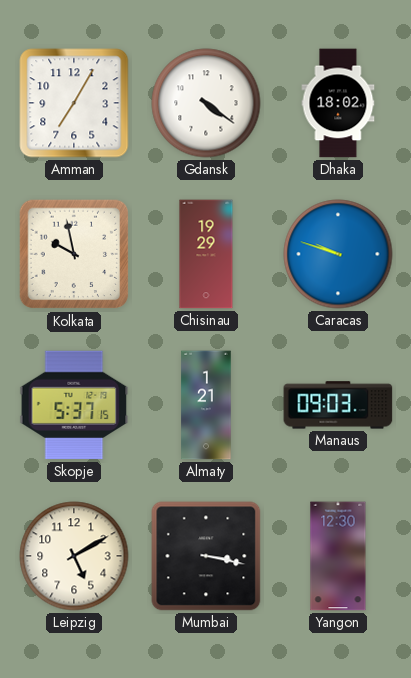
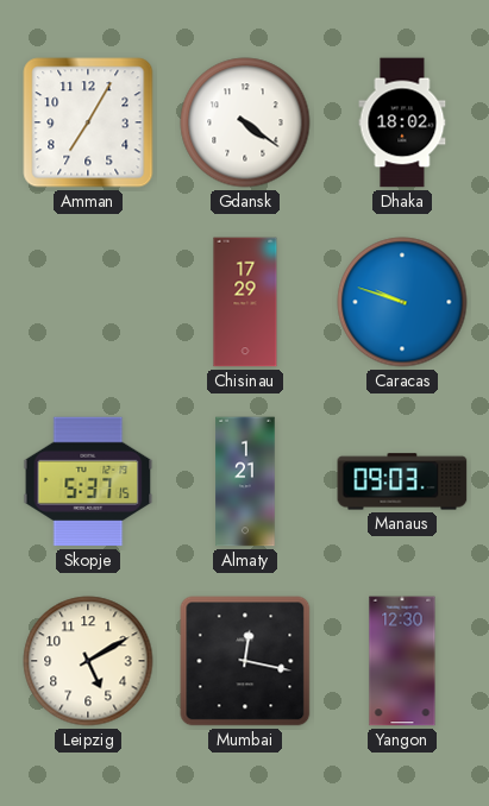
Kolkata: 9:58 -> none
Chisinau: 19:29 -> 17:29
Mumbai: 3:17 -> 12:17
